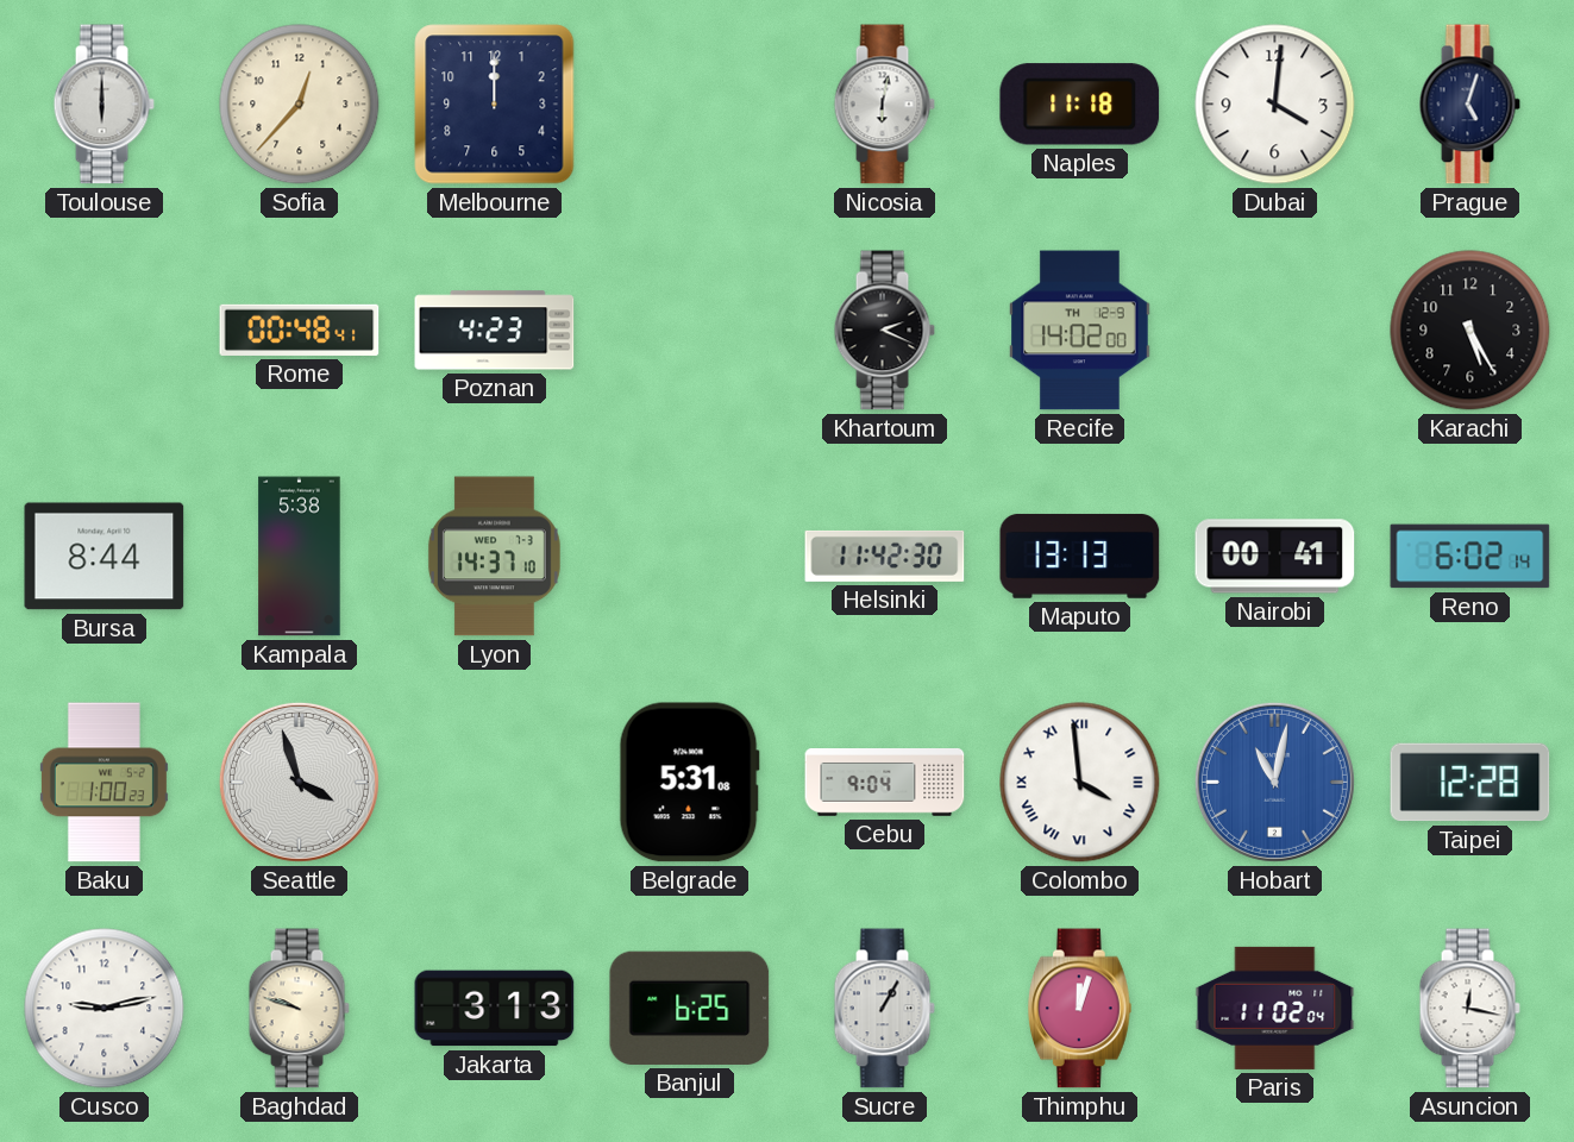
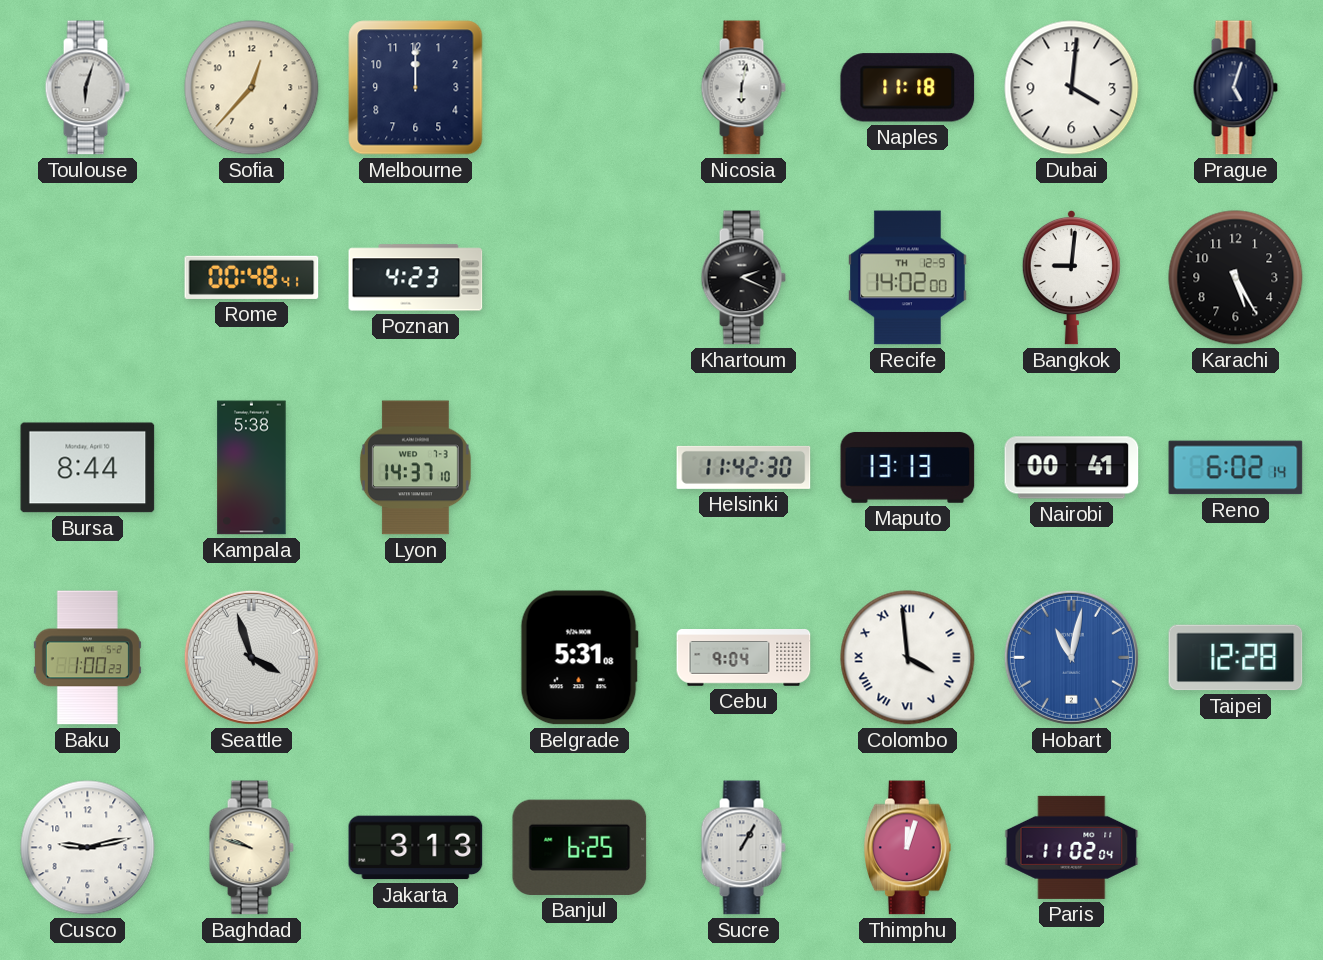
Toulouse: 6:00 -> 6:03
Bangkok: none -> 9:01
Asuncion: 12:17 -> none
